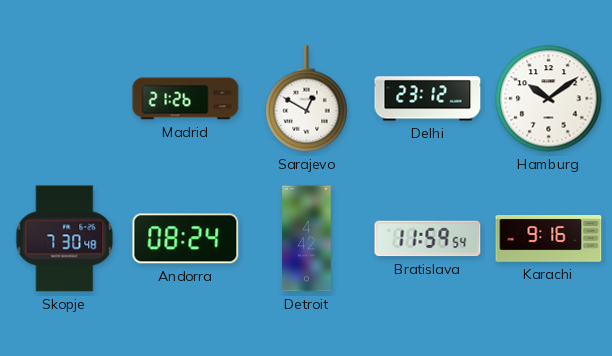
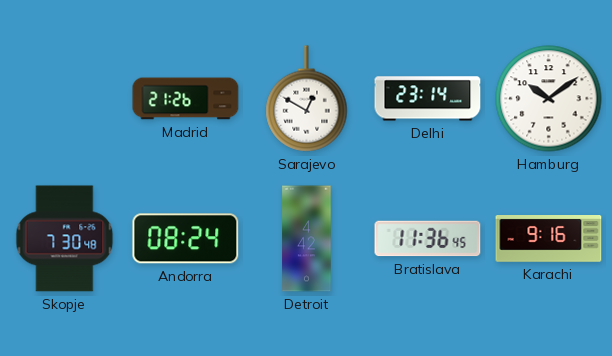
Delhi: 23:12 -> 23:14
Bratislava: 11:59 -> 11:36
